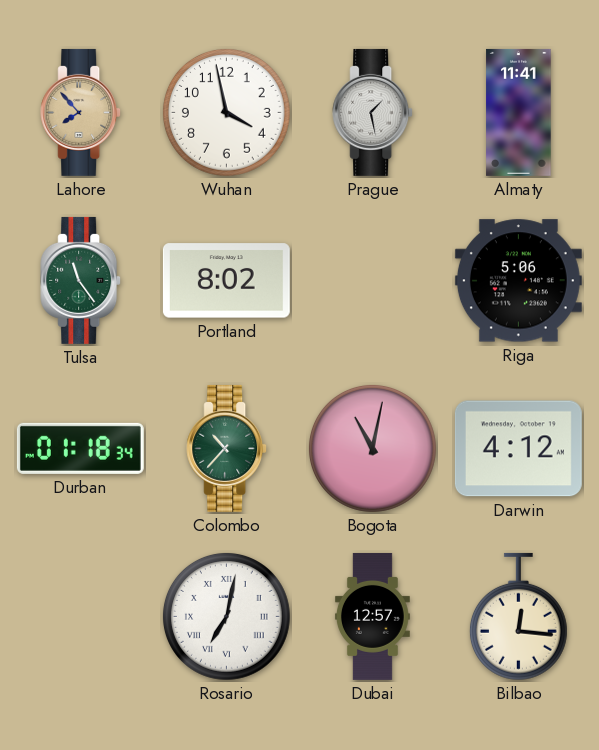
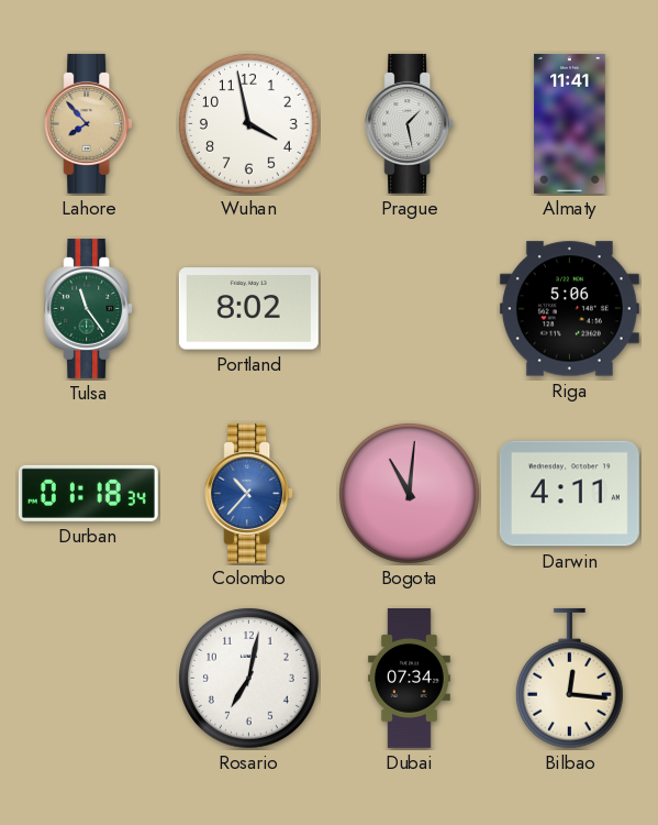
Colombo dial: green -> blue
Bogota: 11:02 -> 11:01
Darwin: 4:12 -> 4:11
Rosario numerals: Roman -> Arabic
Dubai: 12:57 -> 07:34
